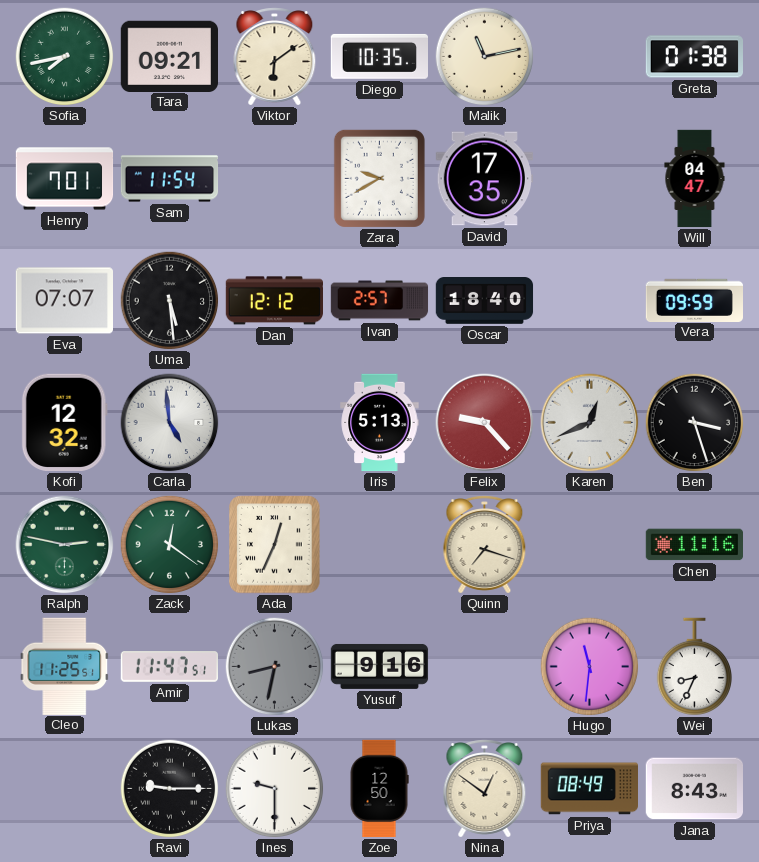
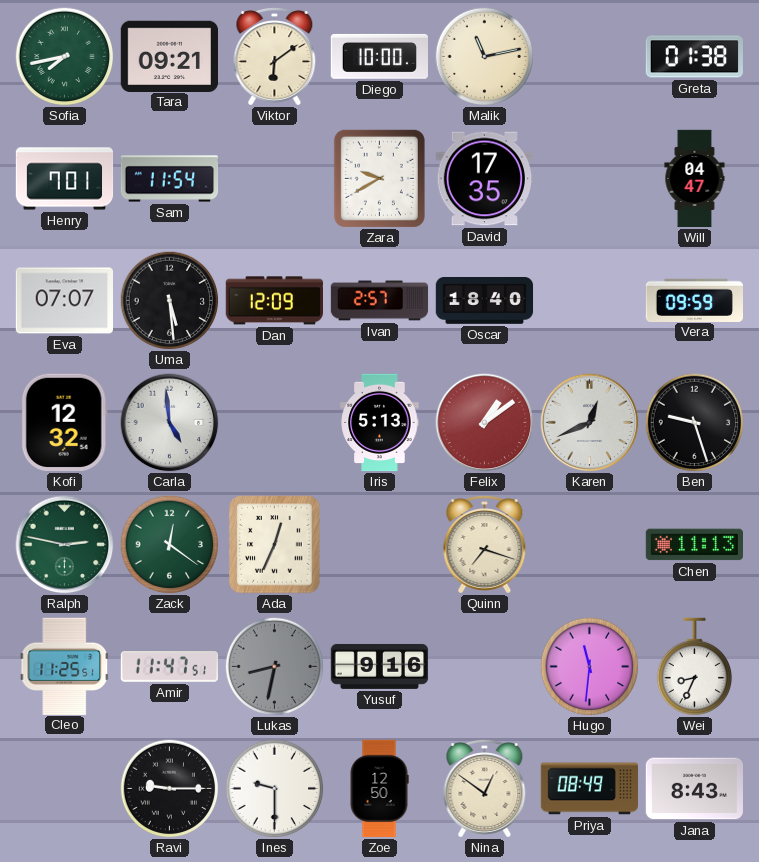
Diego: 10:35 -> 10:00
Dan: 12:12 -> 12:09
Felix: 9:23 -> 1:09
Ben: 3:27 -> 9:27
Chen: 11:16 -> 11:13
